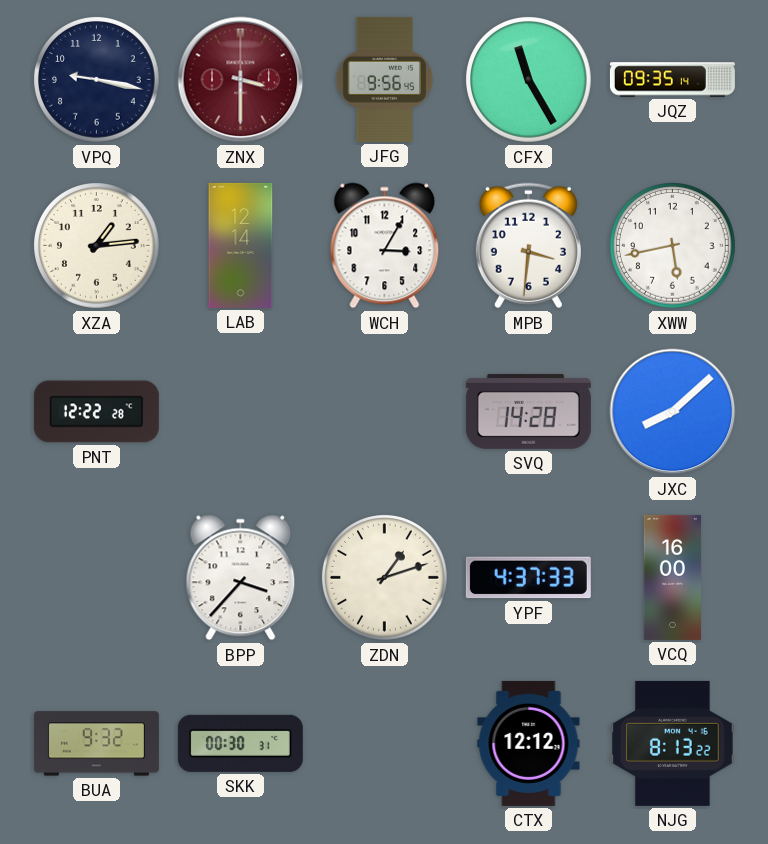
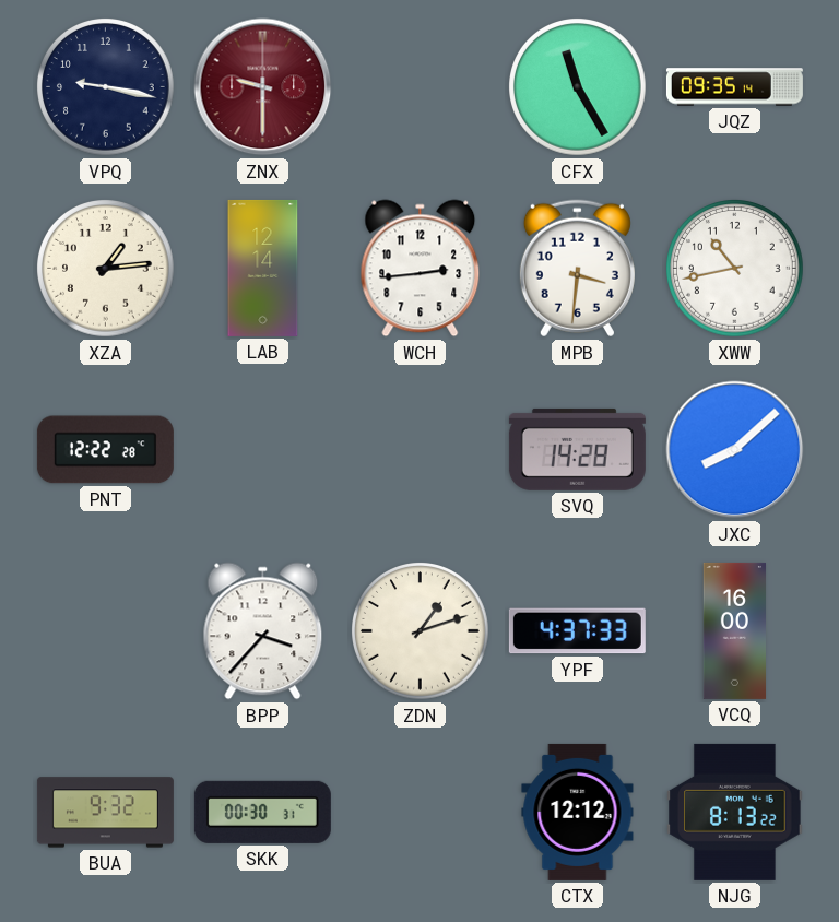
ZNX: 3:30 -> 9:30
JFG: 9:56 -> none
WCH: 3:05 -> 2:44
XWW: 5:43 -> 10:43
